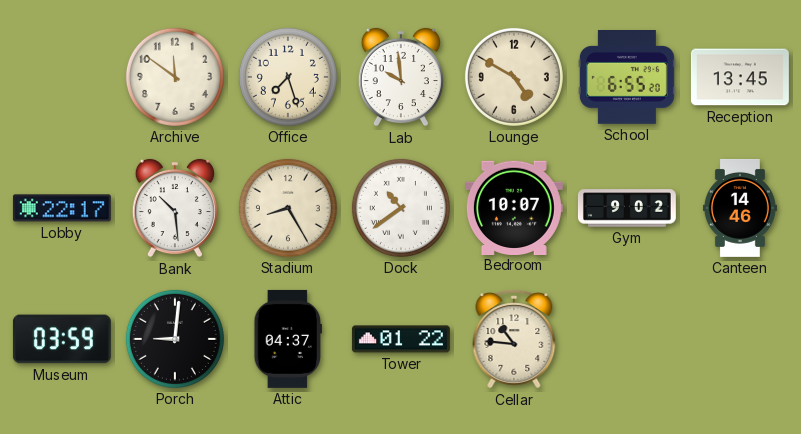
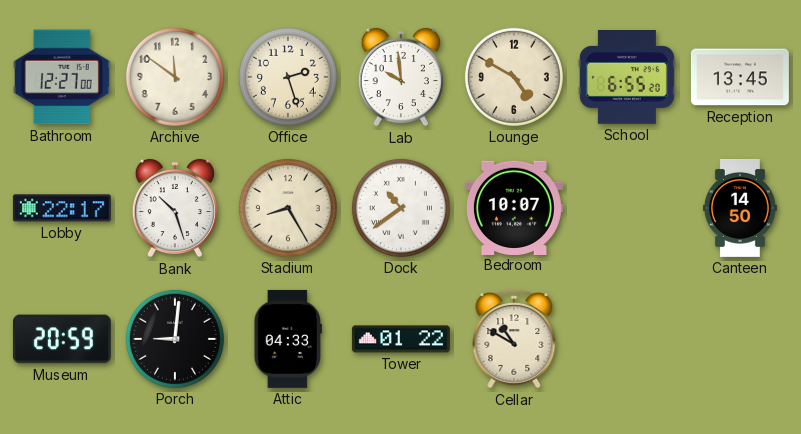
Bathroom: none -> 12:27
Office: 7:27 -> 2:27
Bank: 10:29 -> 10:27
Gym: 9:02 -> none
Canteen: 14:46 -> 14:50
Museum: 03:59 -> 20:59
Attic: 04:37 -> 04:33
Cellar: 10:46 -> 10:50
